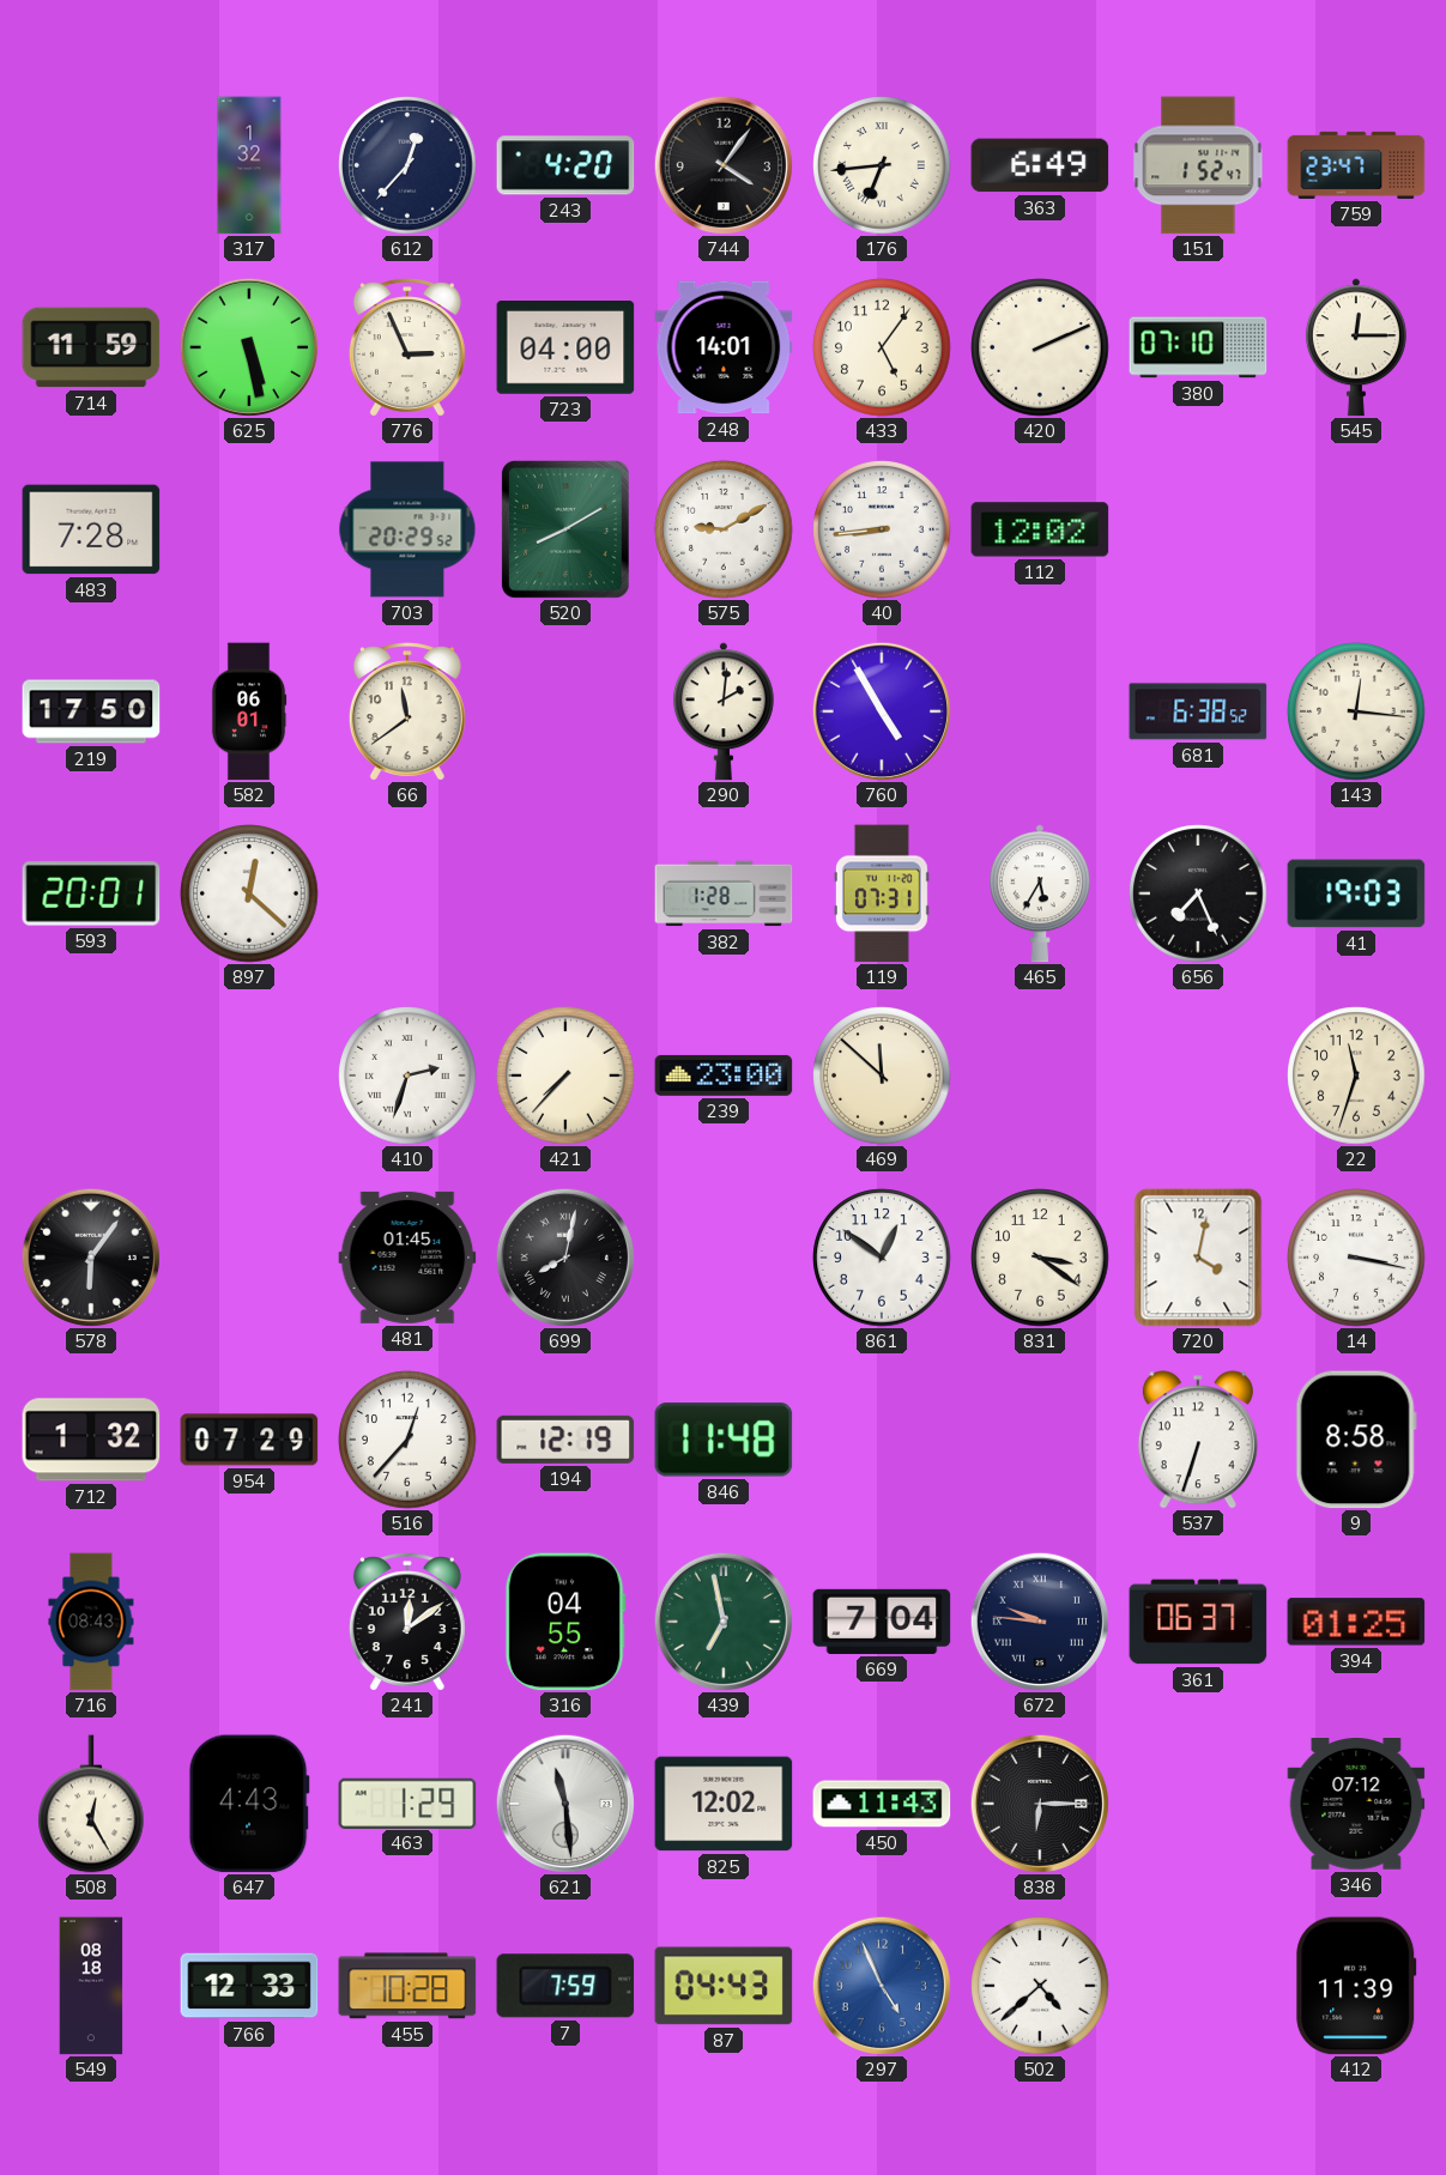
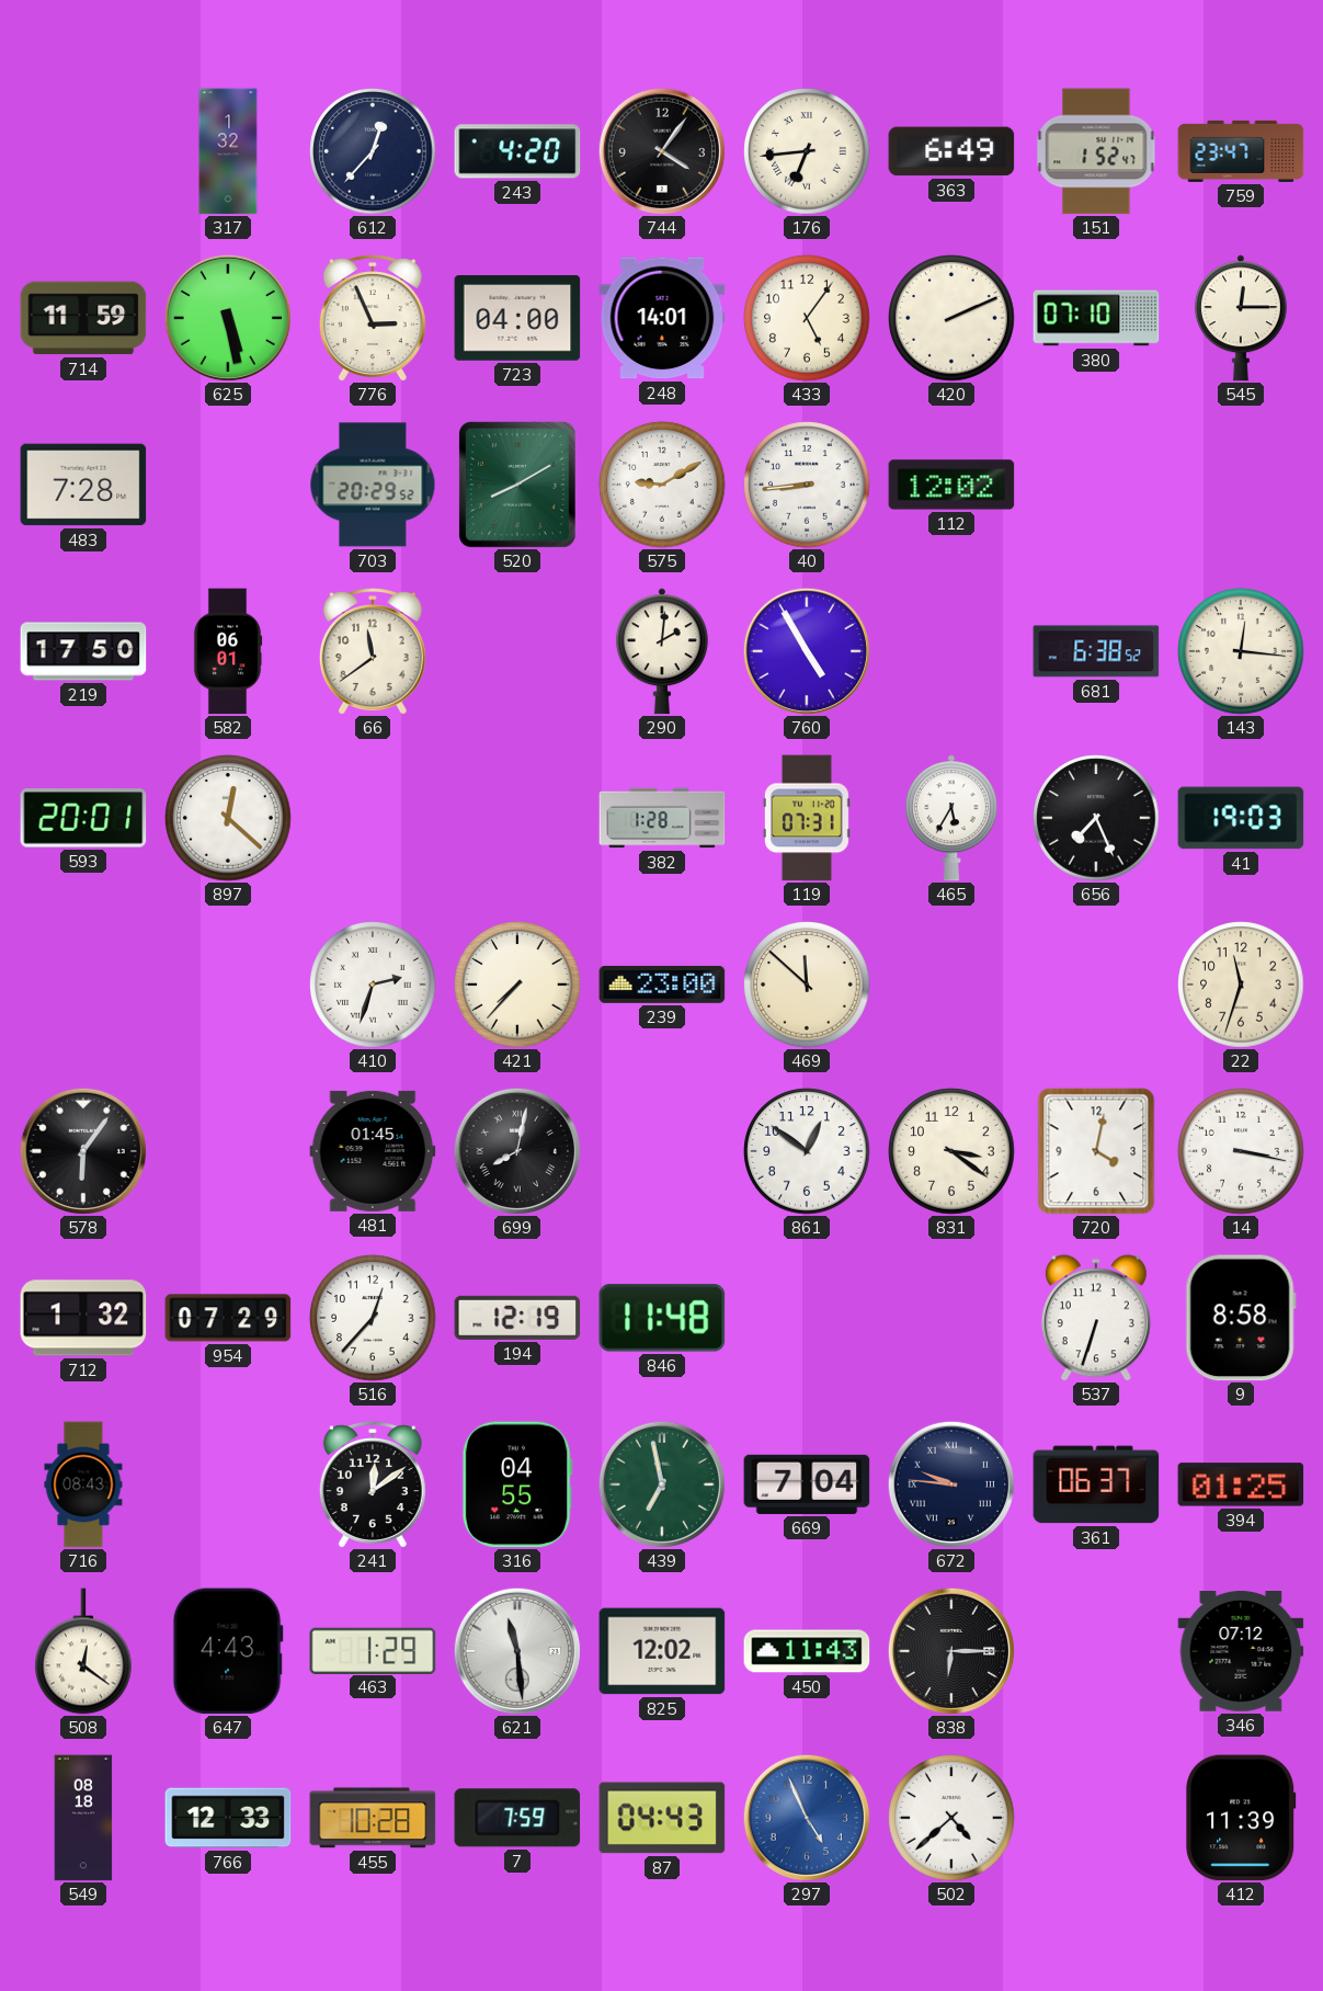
508: 12:25 -> 12:21
